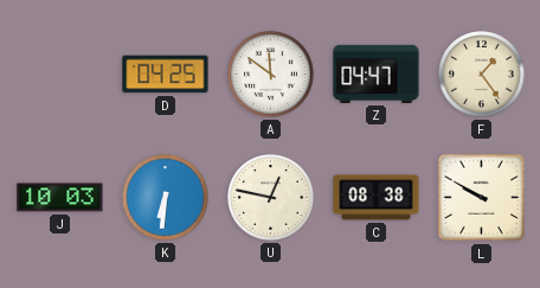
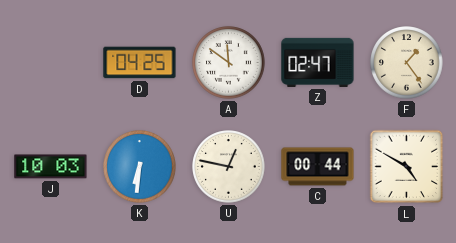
Z: 04:47 -> 02:47
C: 08:38 -> 00:44
L: 9:50 -> 4:50
